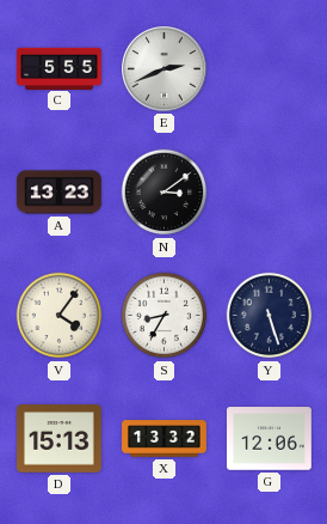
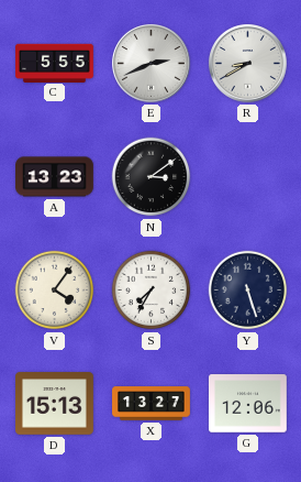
R: none -> 8:40
S: 8:35 -> 7:35
X: 13:32 -> 13:27
